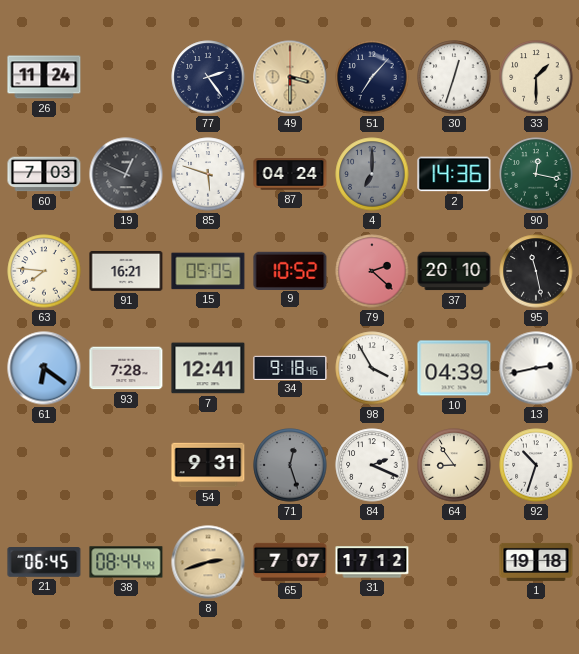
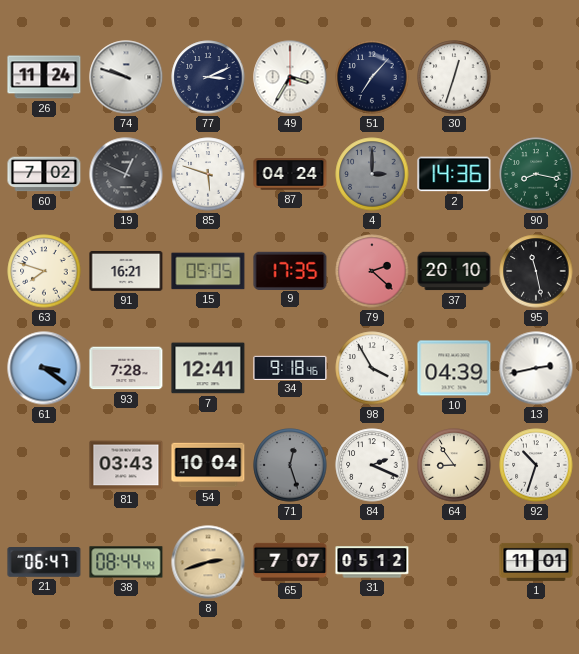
74: none -> 9:48
77: 2:24 -> 3:11
49: 3:30 -> 3:35
49 dial: champagne -> white
33: 1:30 -> none
60: 7:03 -> 7:02
4: 7:00 -> 3:00
90: 12:17 -> 8:17
63: 7:46 -> 7:48
9: 10:52 -> 17:35
61: 6:21 -> 3:21
81: none -> 03:43
54: 9:31 -> 10:04
21: 06:45 -> 06:47
31: 17:12 -> 05:12
1: 19:18 -> 11:01
